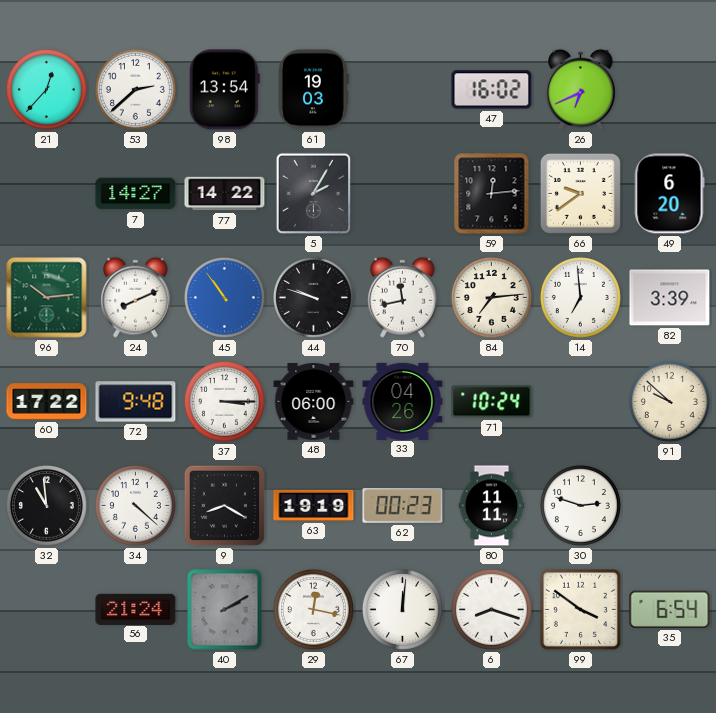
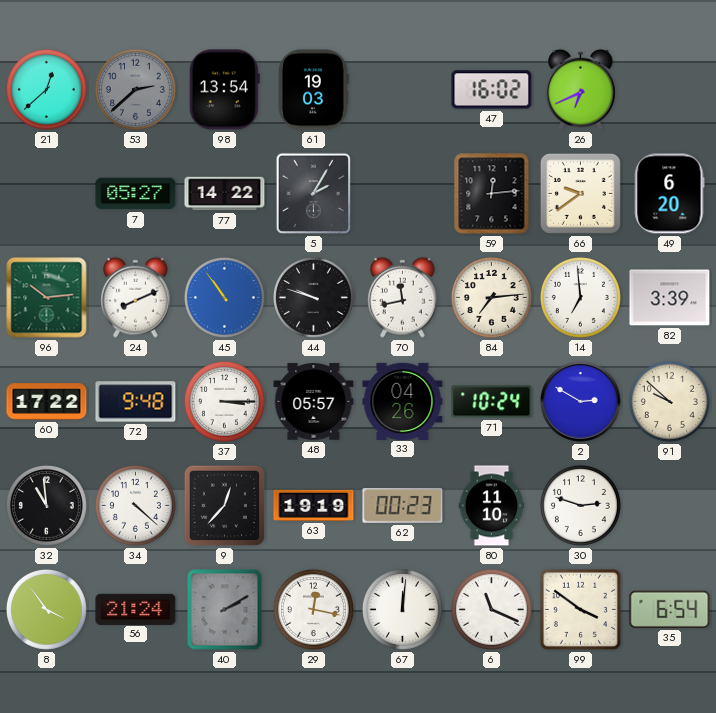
21: 12:37 -> 12:38
53 dial: white -> grey
7: 14:27 -> 05:27
48: 06:00 -> 05:57
2: none -> 2:50
9: 8:20 -> 12:37
80: 11:11 -> 11:10
8: none -> 3:54
6: 8:18 -> 11:19
